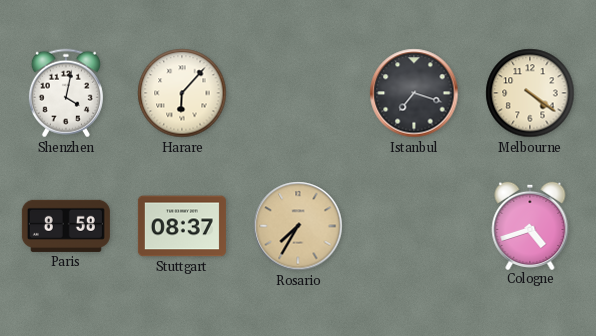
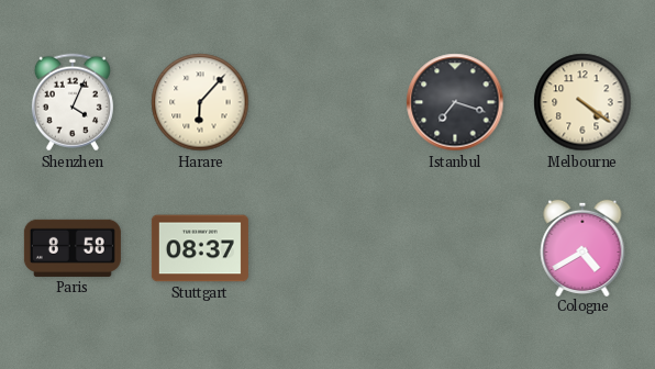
Shenzhen: 4:02 -> 4:04
Rosario: 7:35 -> none
Cologne: 4:42 -> 4:40
